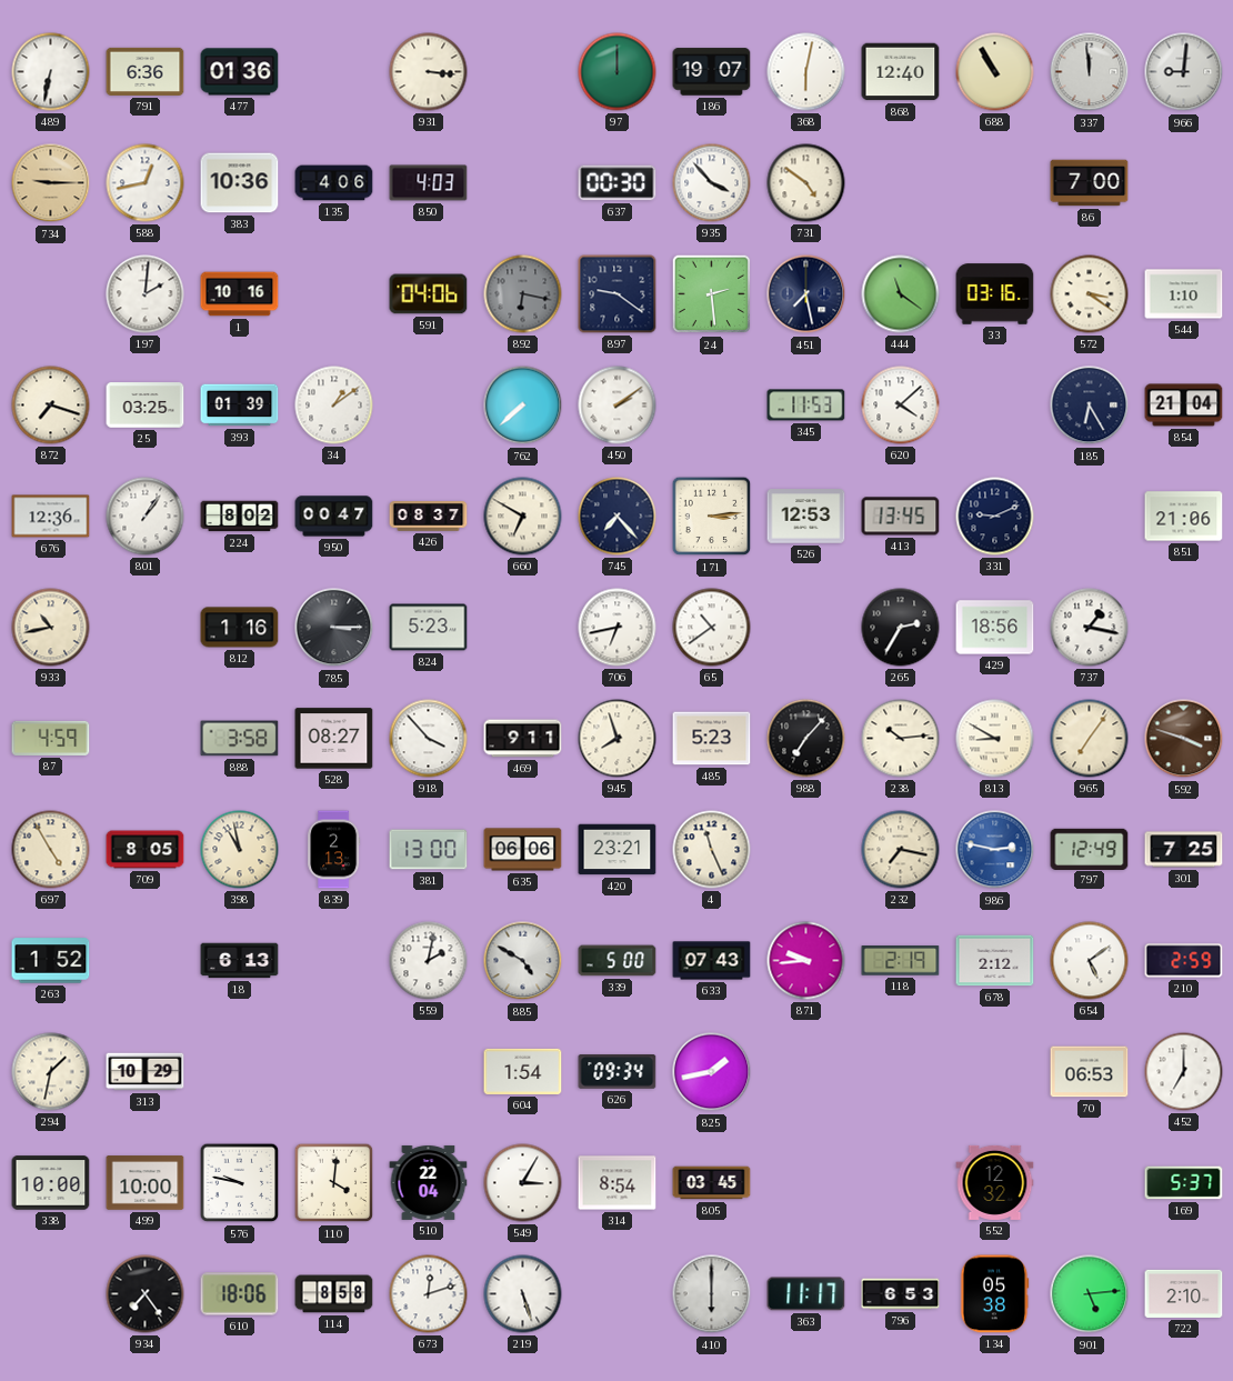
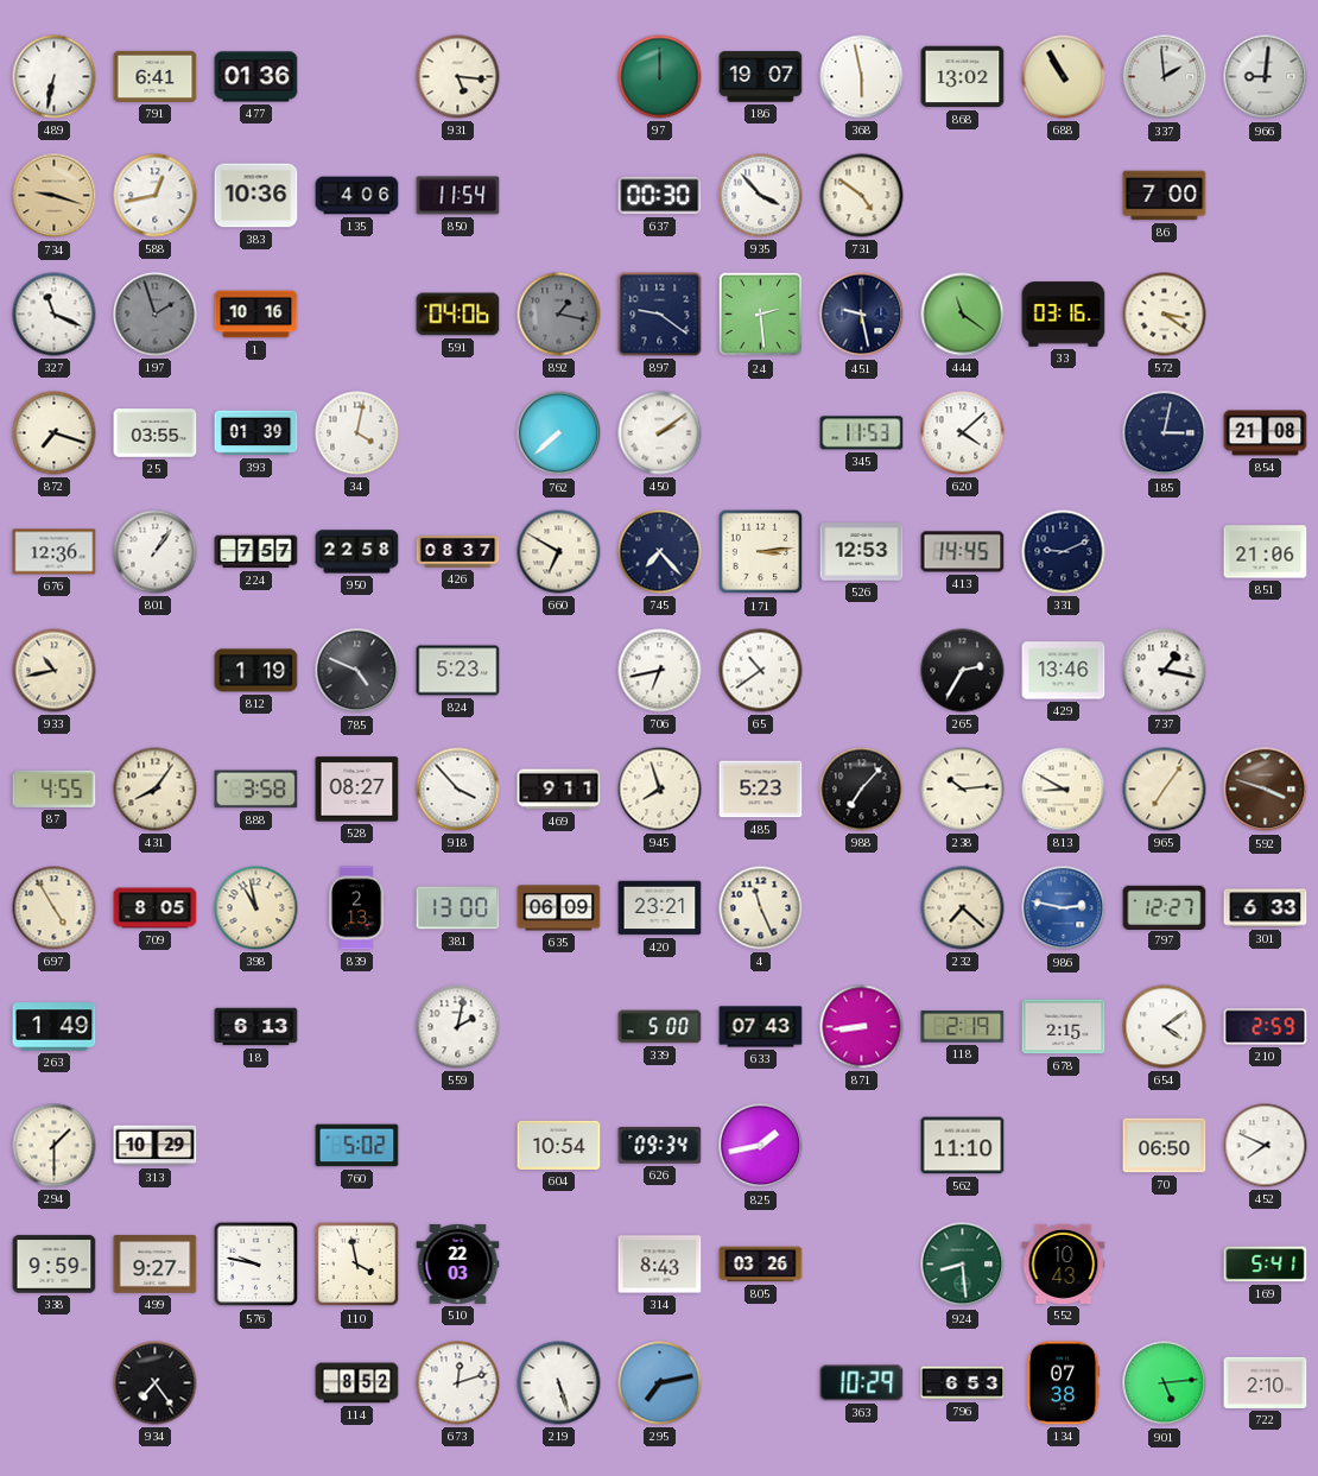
791: 6:36 -> 6:41
931: 3:16 -> 5:16
368: 6:02 -> 5:58
868: 12:40 -> 13:02
337: 11:59 -> 1:59
734: 9:15 -> 9:18
850: 4:03 -> 11:54
327: none -> 11:19
197: 2:01 -> 1:57
197 dial: white -> grey
892: 6:17 -> 1:17
451: 7:28 -> 9:28
544: 1:10 -> none
25: 03:25 -> 03:55
34: 1:09 -> 4:02
185: 6:25 -> 3:02
854: 21:04 -> 21:08
224: 8:02 -> 7:57
950: 00:47 -> 22:58
413: 13:45 -> 14:45
812: 1:16 -> 1:19
785: 3:15 -> 4:49
429: 18:56 -> 13:46
87: 4:59 -> 4:55
431: none -> 8:06
635: 06:06 -> 06:09
232: 7:17 -> 7:22
797: 12:49 -> 12:27
301: 7:25 -> 6:33
263: 1:52 -> 1:49
885: 4:50 -> none
871: 9:44 -> 8:44
678: 2:12 -> 2:15
654: 5:09 -> 4:09
294: 1:32 -> 1:30
760: none -> 5:02
604: 1:54 -> 10:54
562: none -> 11:10
70: 06:53 -> 06:50
452: 7:00 -> 7:49
338: 10:00 -> 9:59
499: 10:00 -> 9:27
110: 4:01 -> 3:58
510: 22:04 -> 22:03
549: 3:05 -> none
314: 8:54 -> 8:43
805: 03:45 -> 03:26
924: none -> 8:29
552: 12:32 -> 10:43
169: 5:37 -> 5:41
610: 18:06 -> none
114: 8:58 -> 8:52
295: none -> 7:13
410: 6:00 -> none
363: 11:17 -> 10:29
134: 05:38 -> 07:38
